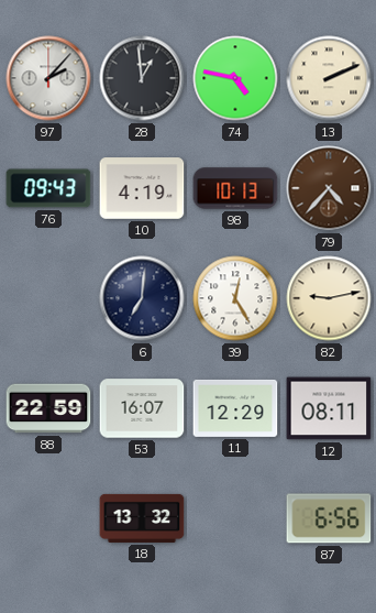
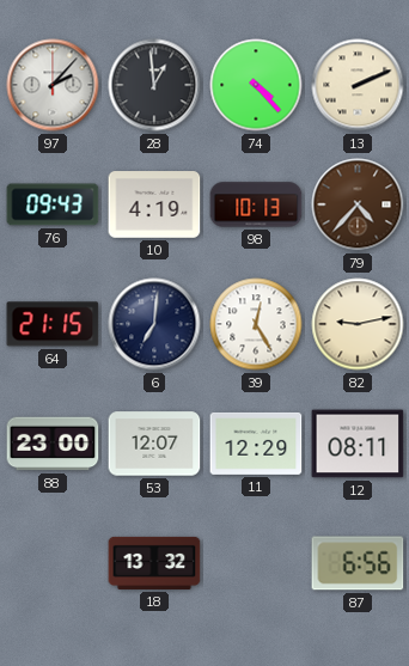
74: 4:47 -> 4:23
64: none -> 21:15
88: 22:59 -> 23:00
53: 16:07 -> 12:07
